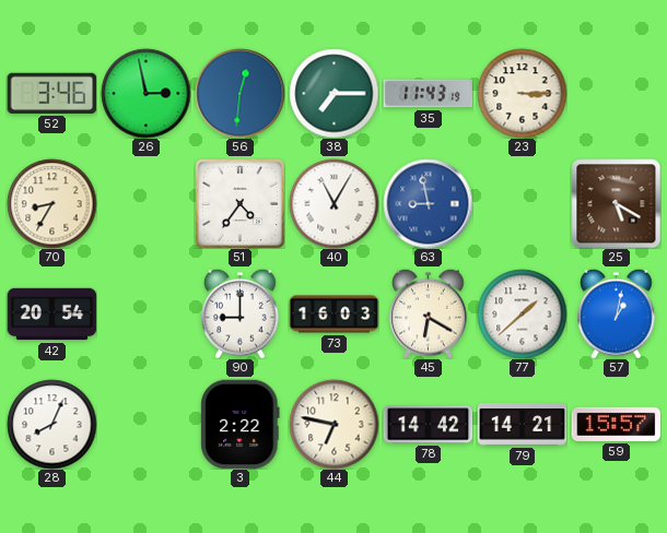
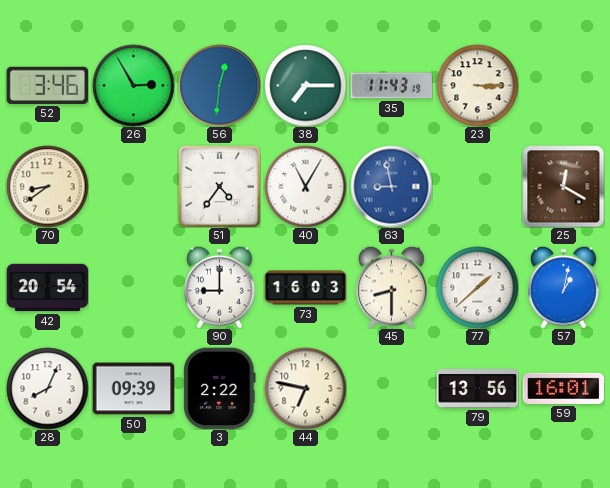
26: 2:58 -> 2:55
70: 8:35 -> 8:39
25: 5:20 -> 12:20
45: 6:20 -> 8:30
50: none -> 09:39
78: 14:42 -> none
79: 14:21 -> 13:56
59: 15:57 -> 16:01
